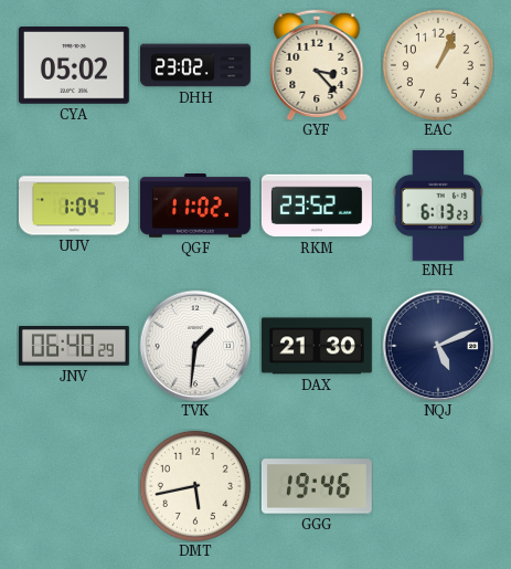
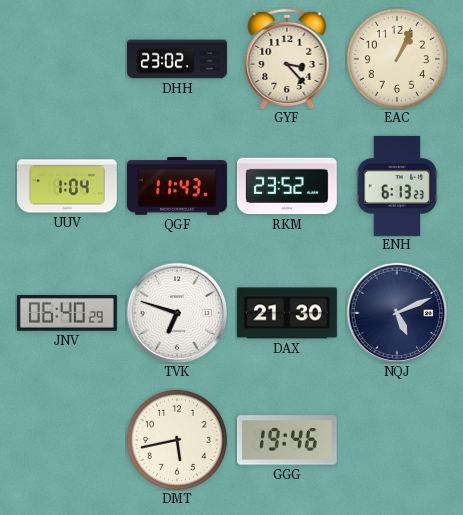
CYA: 05:02 -> none
QGF: 11:02 -> 11:43
TVK: 1:31 -> 6:48
